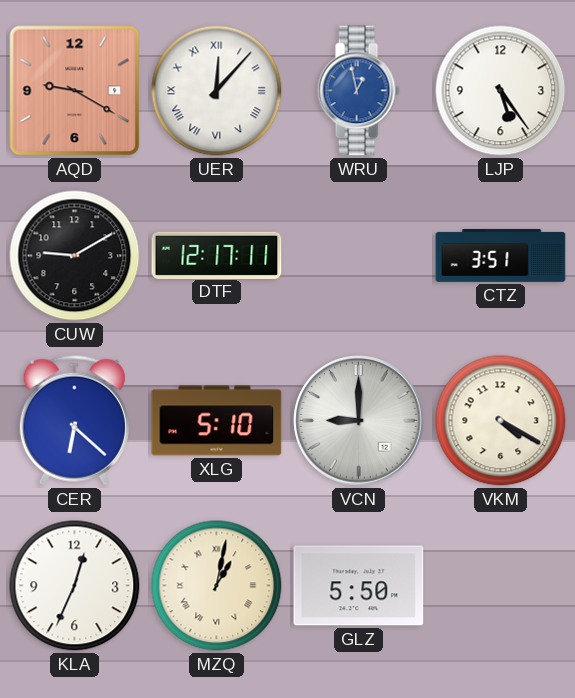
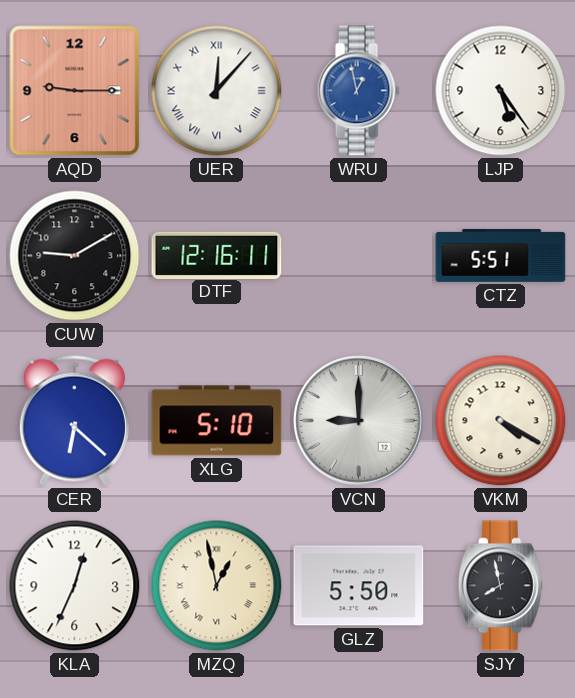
AQD: 9:20 -> 9:15
DTF: 12:17 -> 12:16
CTZ: 3:51 -> 5:51
MZQ: 1:02 -> 12:58
SJY: none -> 7:58
